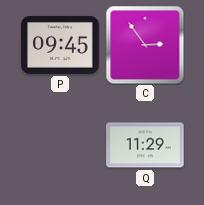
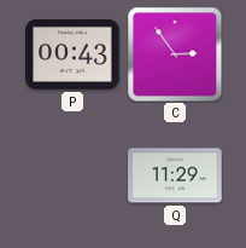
P: 09:45 -> 00:43
